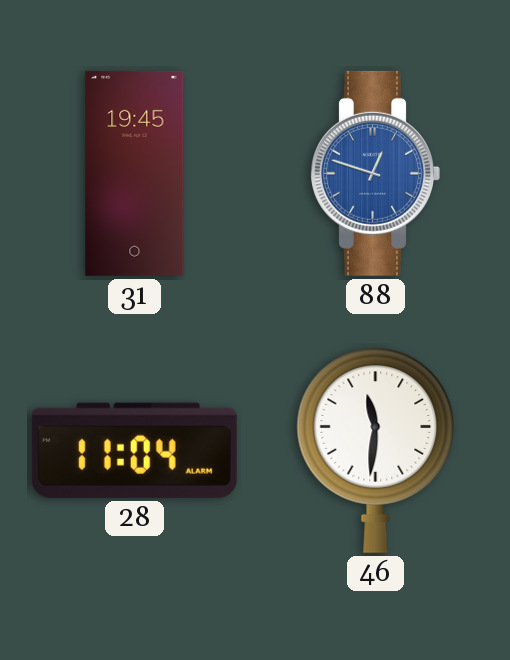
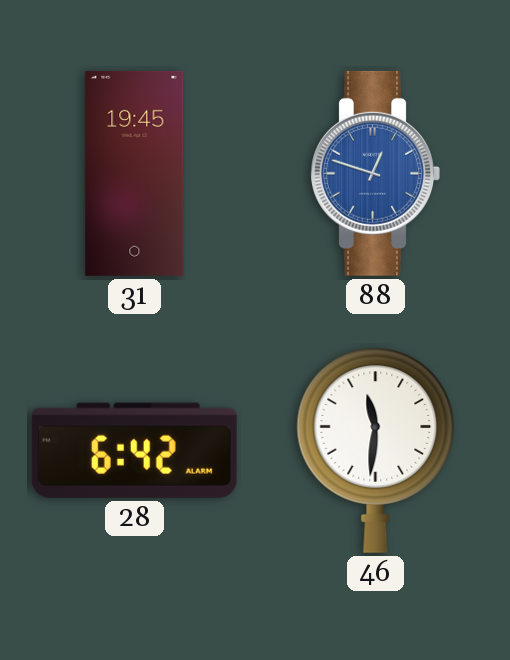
28: 11:04 -> 6:42
